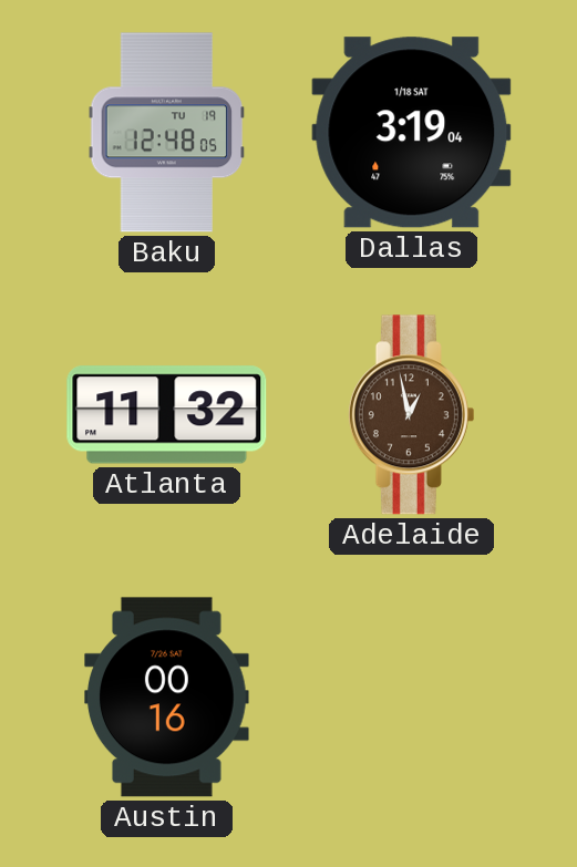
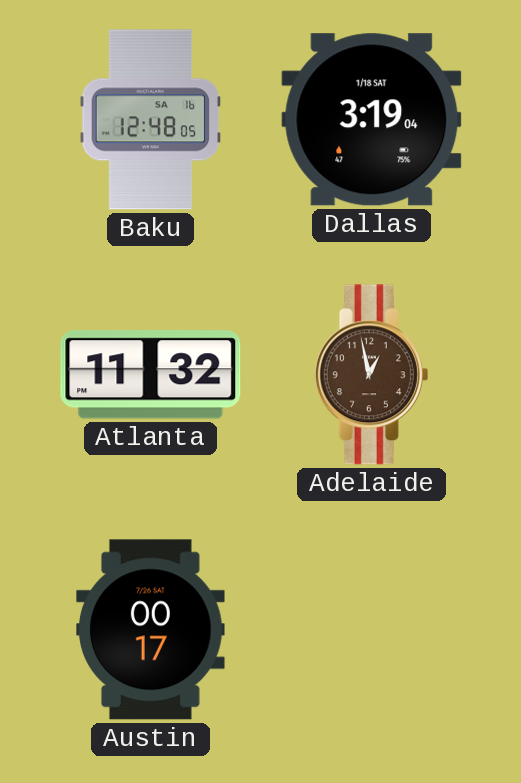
Baku date: TU 19 -> SA 16
Austin: 00:16 -> 00:17
